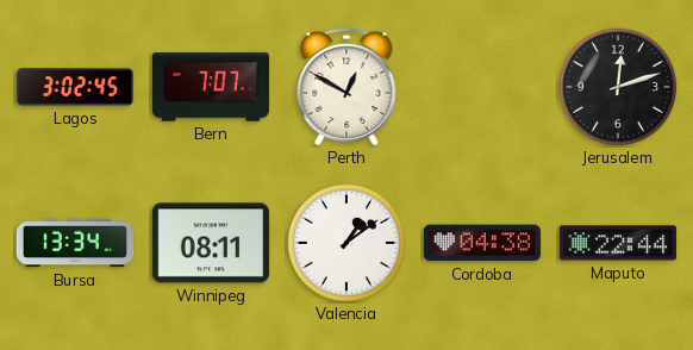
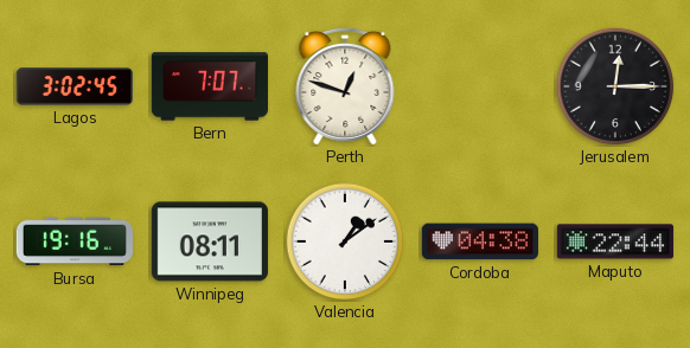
Perth: 12:50 -> 12:48
Jerusalem: 12:12 -> 12:15
Bursa: 13:34 -> 19:16
